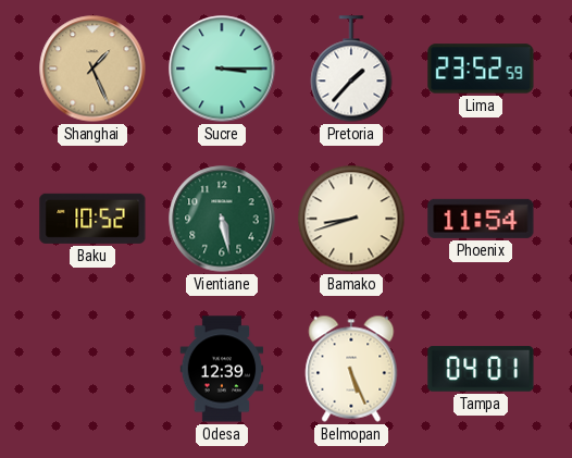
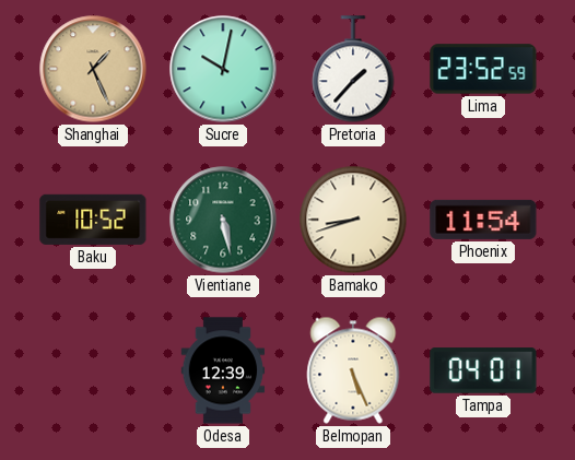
Sucre: 3:15 -> 10:02
